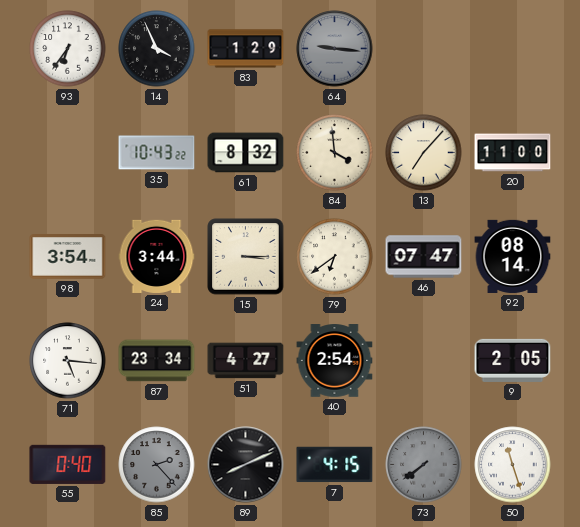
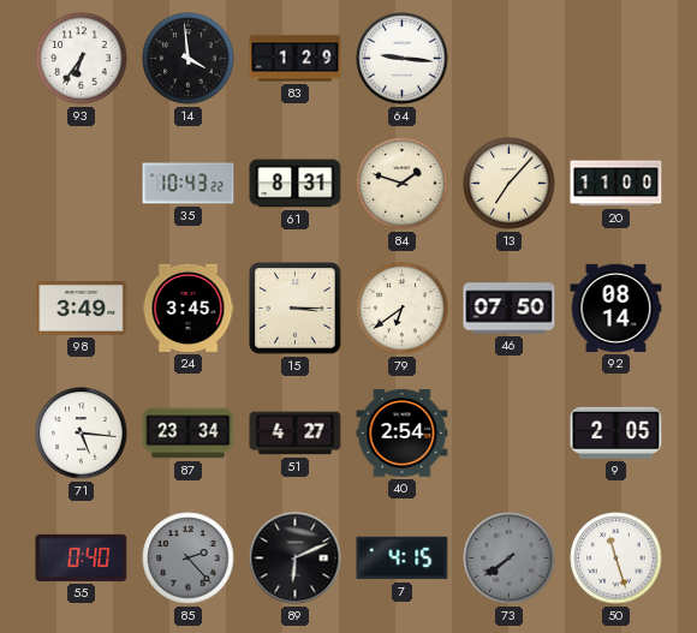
14: 3:56 -> 3:59
64 dial: grey -> white
61: 8:32 -> 8:31
84: 3:59 -> 1:48
98: 3:54 -> 3:49
24: 3:44 -> 3:45
46: 07:47 -> 07:50
89: 8:11 -> 6:11
